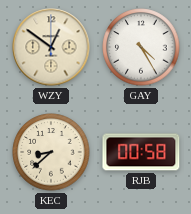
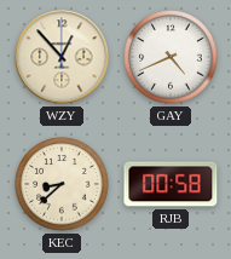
WZY: 12:51 -> 12:53
GAY: 4:25 -> 4:41
